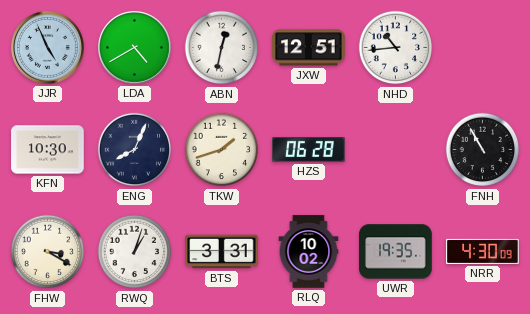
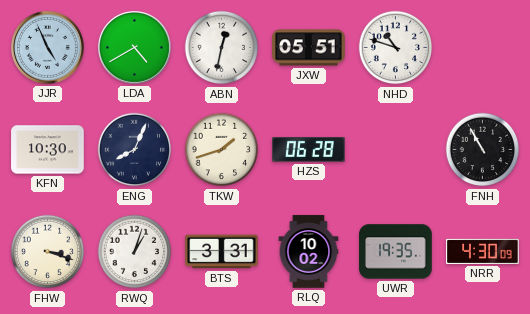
JXW: 12:51 -> 05:51
NHD: 10:44 -> 10:48
FHW: 3:20 -> 3:18
